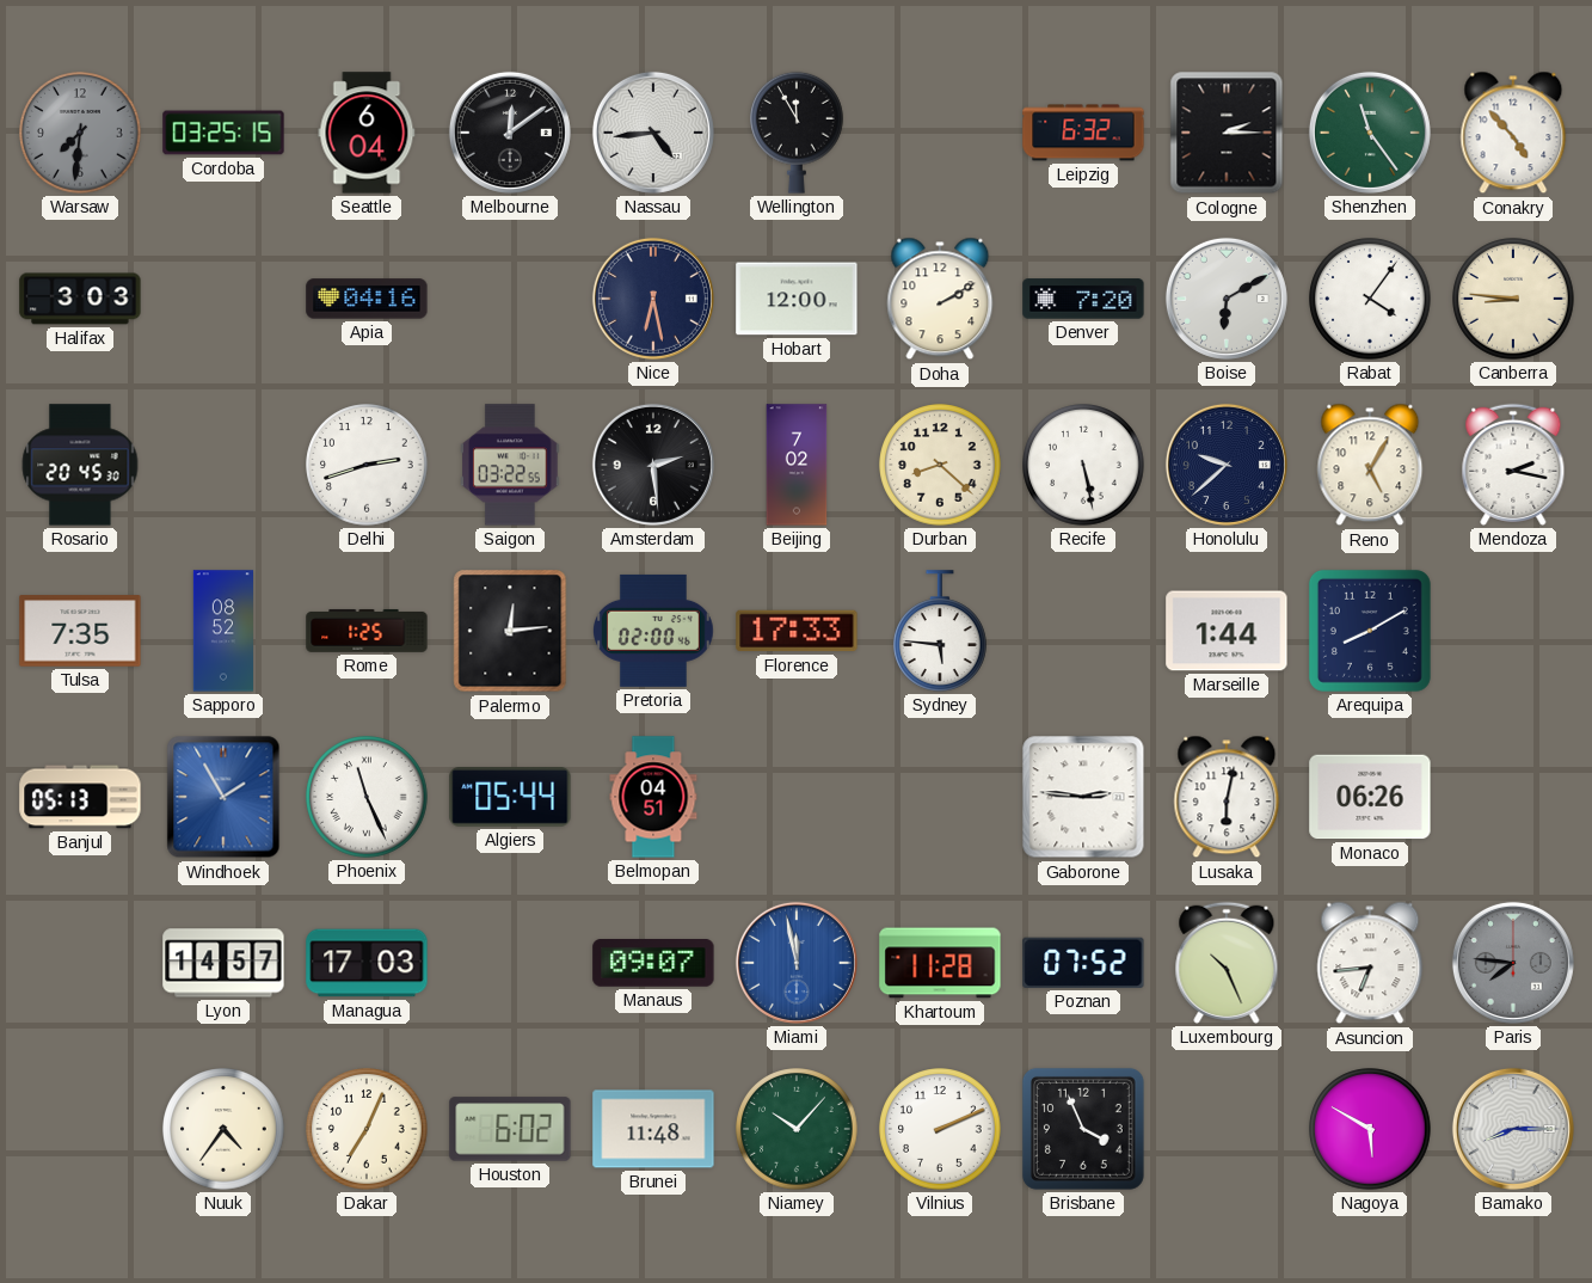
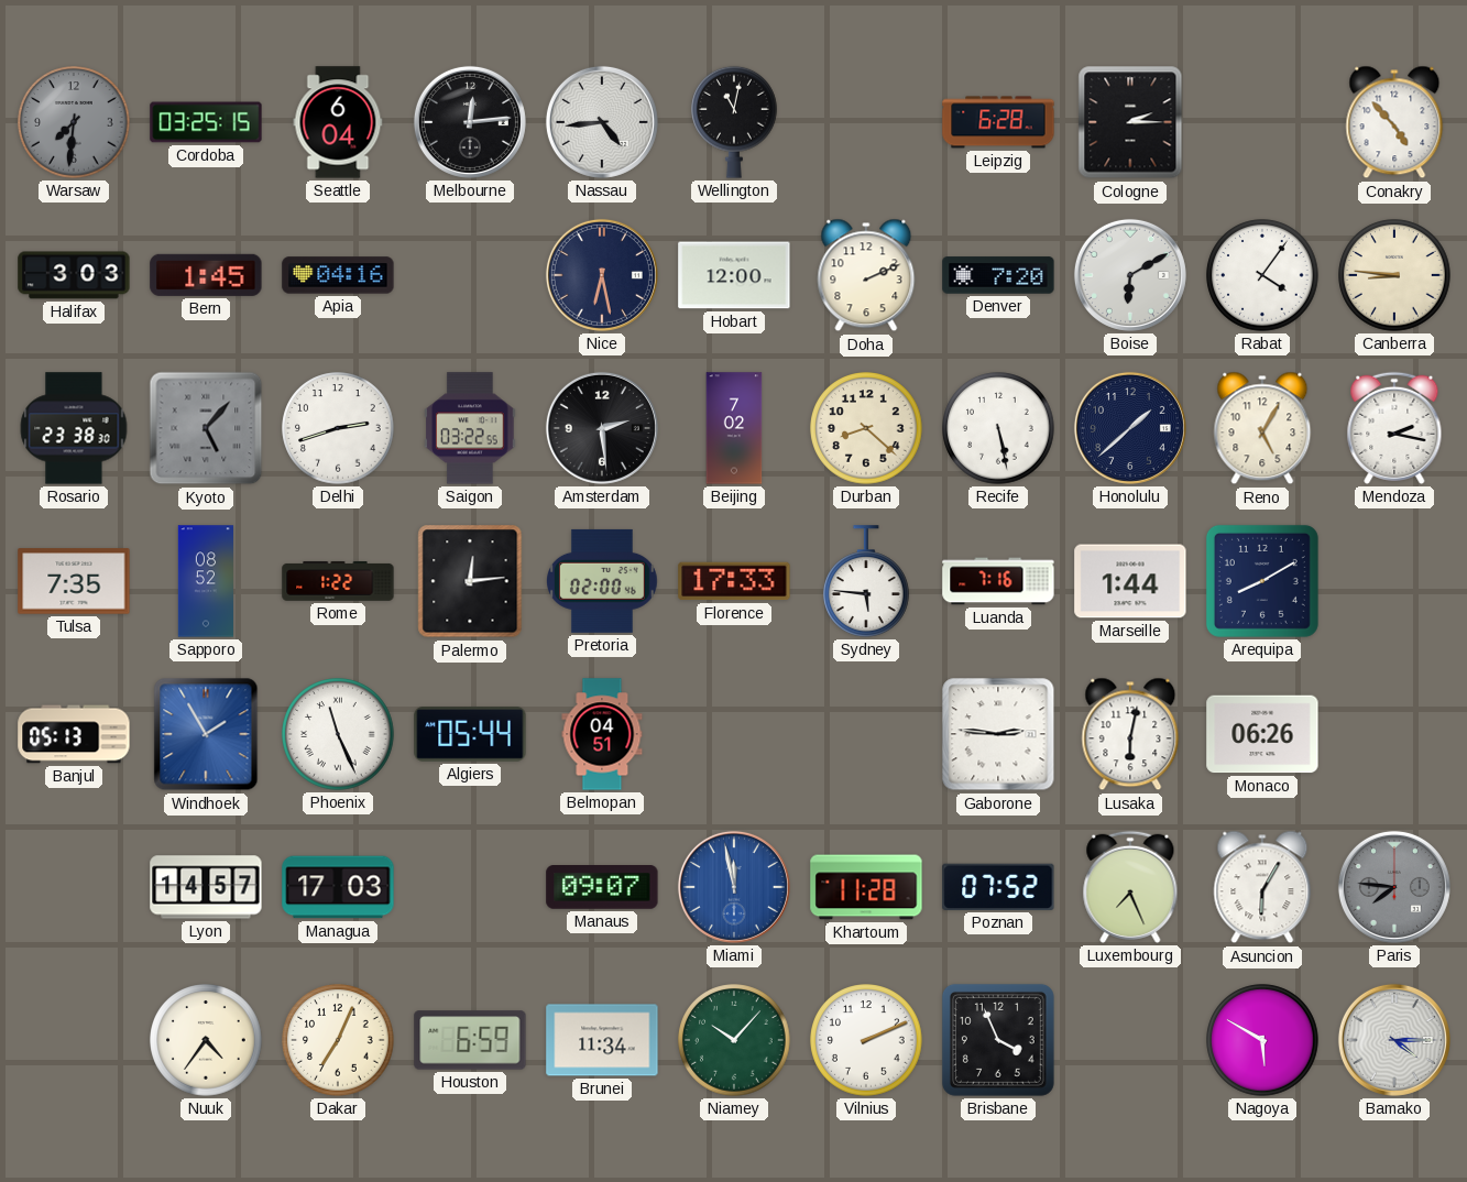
Melbourne: 12:09 -> 12:14
Wellington: 11:55 -> 11:02
Leipzig: 6:32 -> 6:28
Shenzhen: 11:24 -> none
Bern: none -> 1:45
Doha: 2:10 -> 2:11
Rosario: 20:45 -> 23:38
Kyoto: none -> 5:07
Honolulu: 9:38 -> 1:38
Rome: 1:25 -> 1:22
Luanda: none -> 7:16
Luxembourg: 10:26 -> 7:26
Asuncion: 6:44 -> 6:05
Houston: 6:02 -> 6:59
Brunei: 11:48 -> 11:34
Bamako: 8:15 -> 4:15
